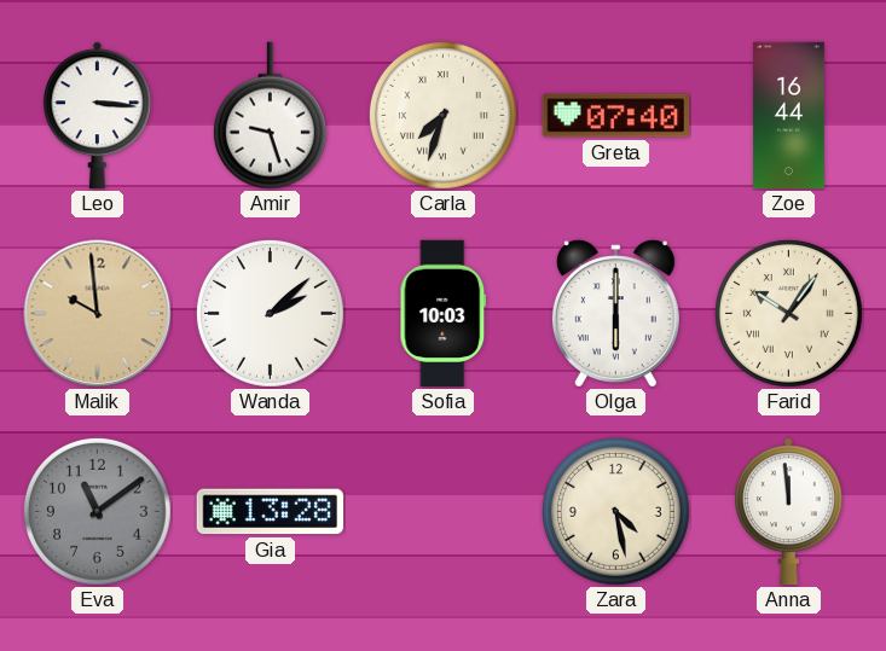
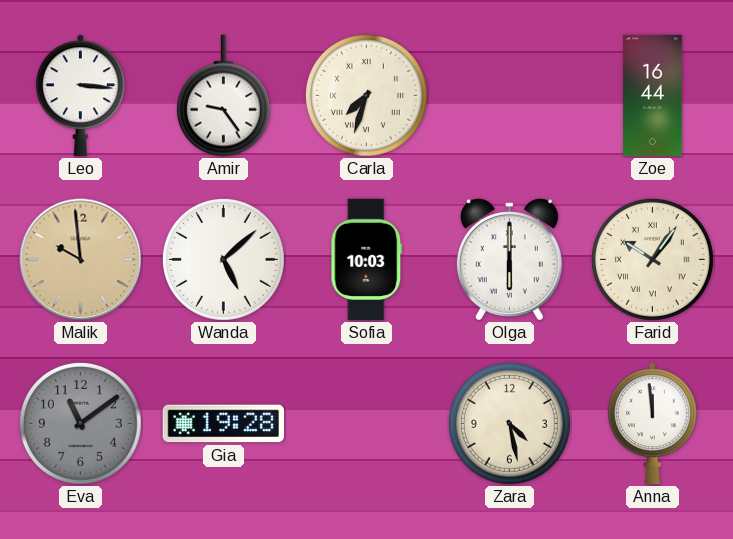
Amir: 9:27 -> 9:24
Greta: 07:40 -> none
Wanda: 2:08 -> 5:08
Gia: 13:28 -> 19:28
